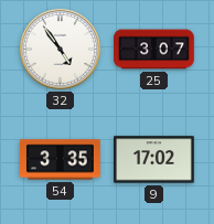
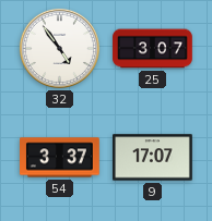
54: 3:35 -> 3:37
9: 17:02 -> 17:07
